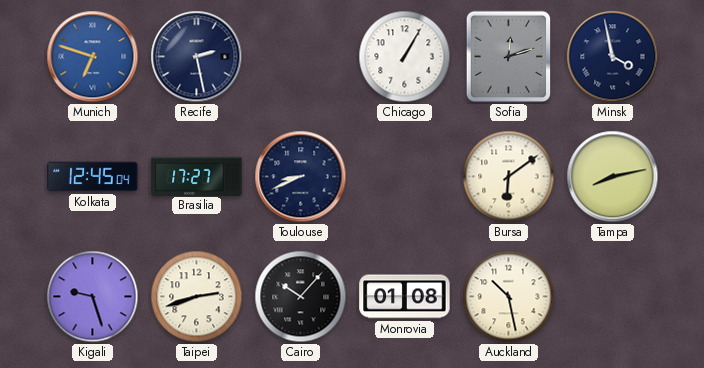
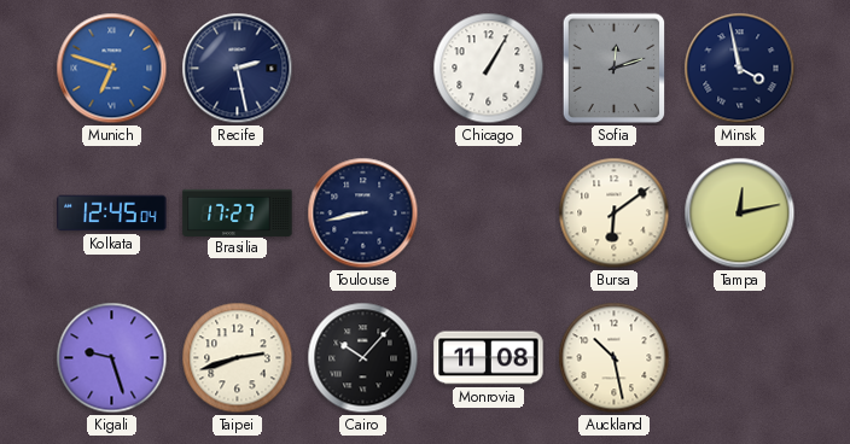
Toulouse: 8:41 -> 8:43
Tampa: 8:13 -> 12:13
Monrovia: 01:08 -> 11:08
